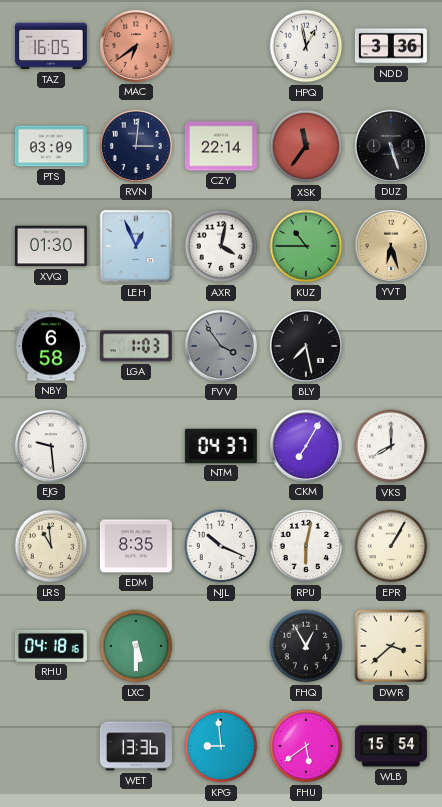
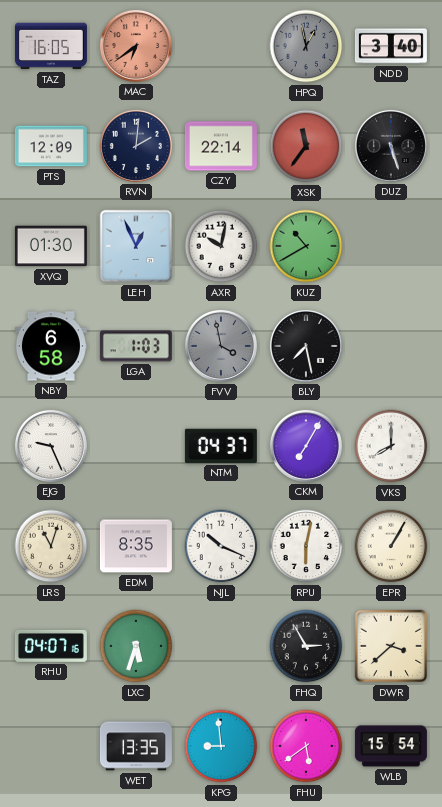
HPQ dial: white -> grey
NDD: 3:36 -> 3:40
PTS: 03:09 -> 12:09
RVN: 3:01 -> 2:01
AXR: 4:02 -> 10:02
KUZ: 10:45 -> 10:40
YVT: 6:27 -> none
FVV: 3:54 -> 3:58
EJG: 9:29 -> 9:26
LRS: 10:59 -> 11:03
RHU: 04:18 -> 04:07
LXC: 5:30 -> 5:33
FHQ: 12:55 -> 2:55
WET: 13:36 -> 13:35
